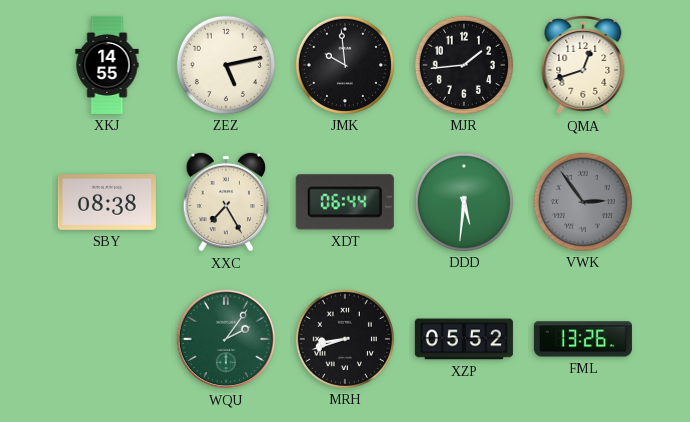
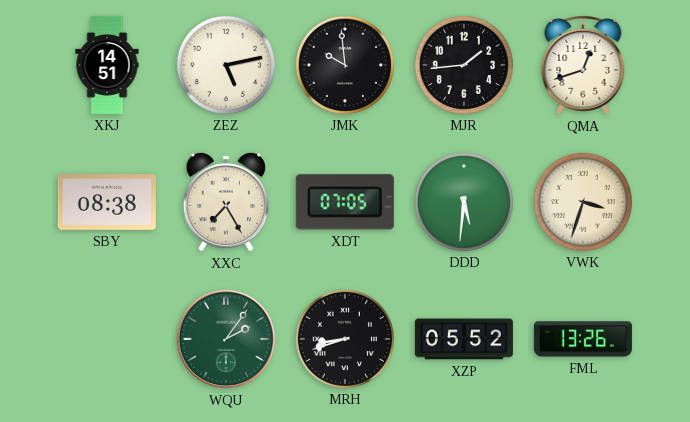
XKJ: 14:55 -> 14:51
XDT: 06:44 -> 07:05
VWK: 2:54 -> 3:33
VWK dial: grey -> cream
